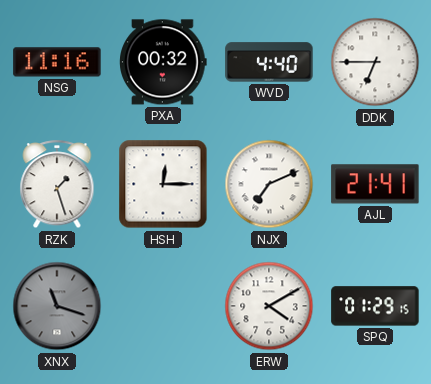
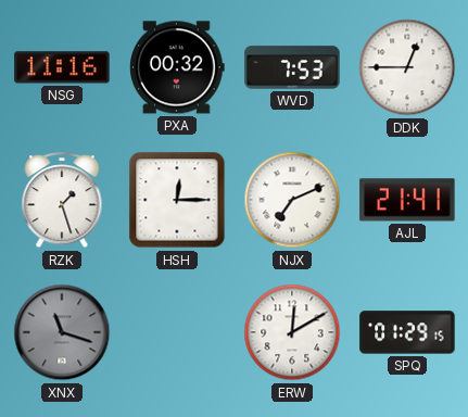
WVD: 4:40 -> 7:53
DDK: 6:45 -> 12:45
ERW: 4:10 -> 12:10
